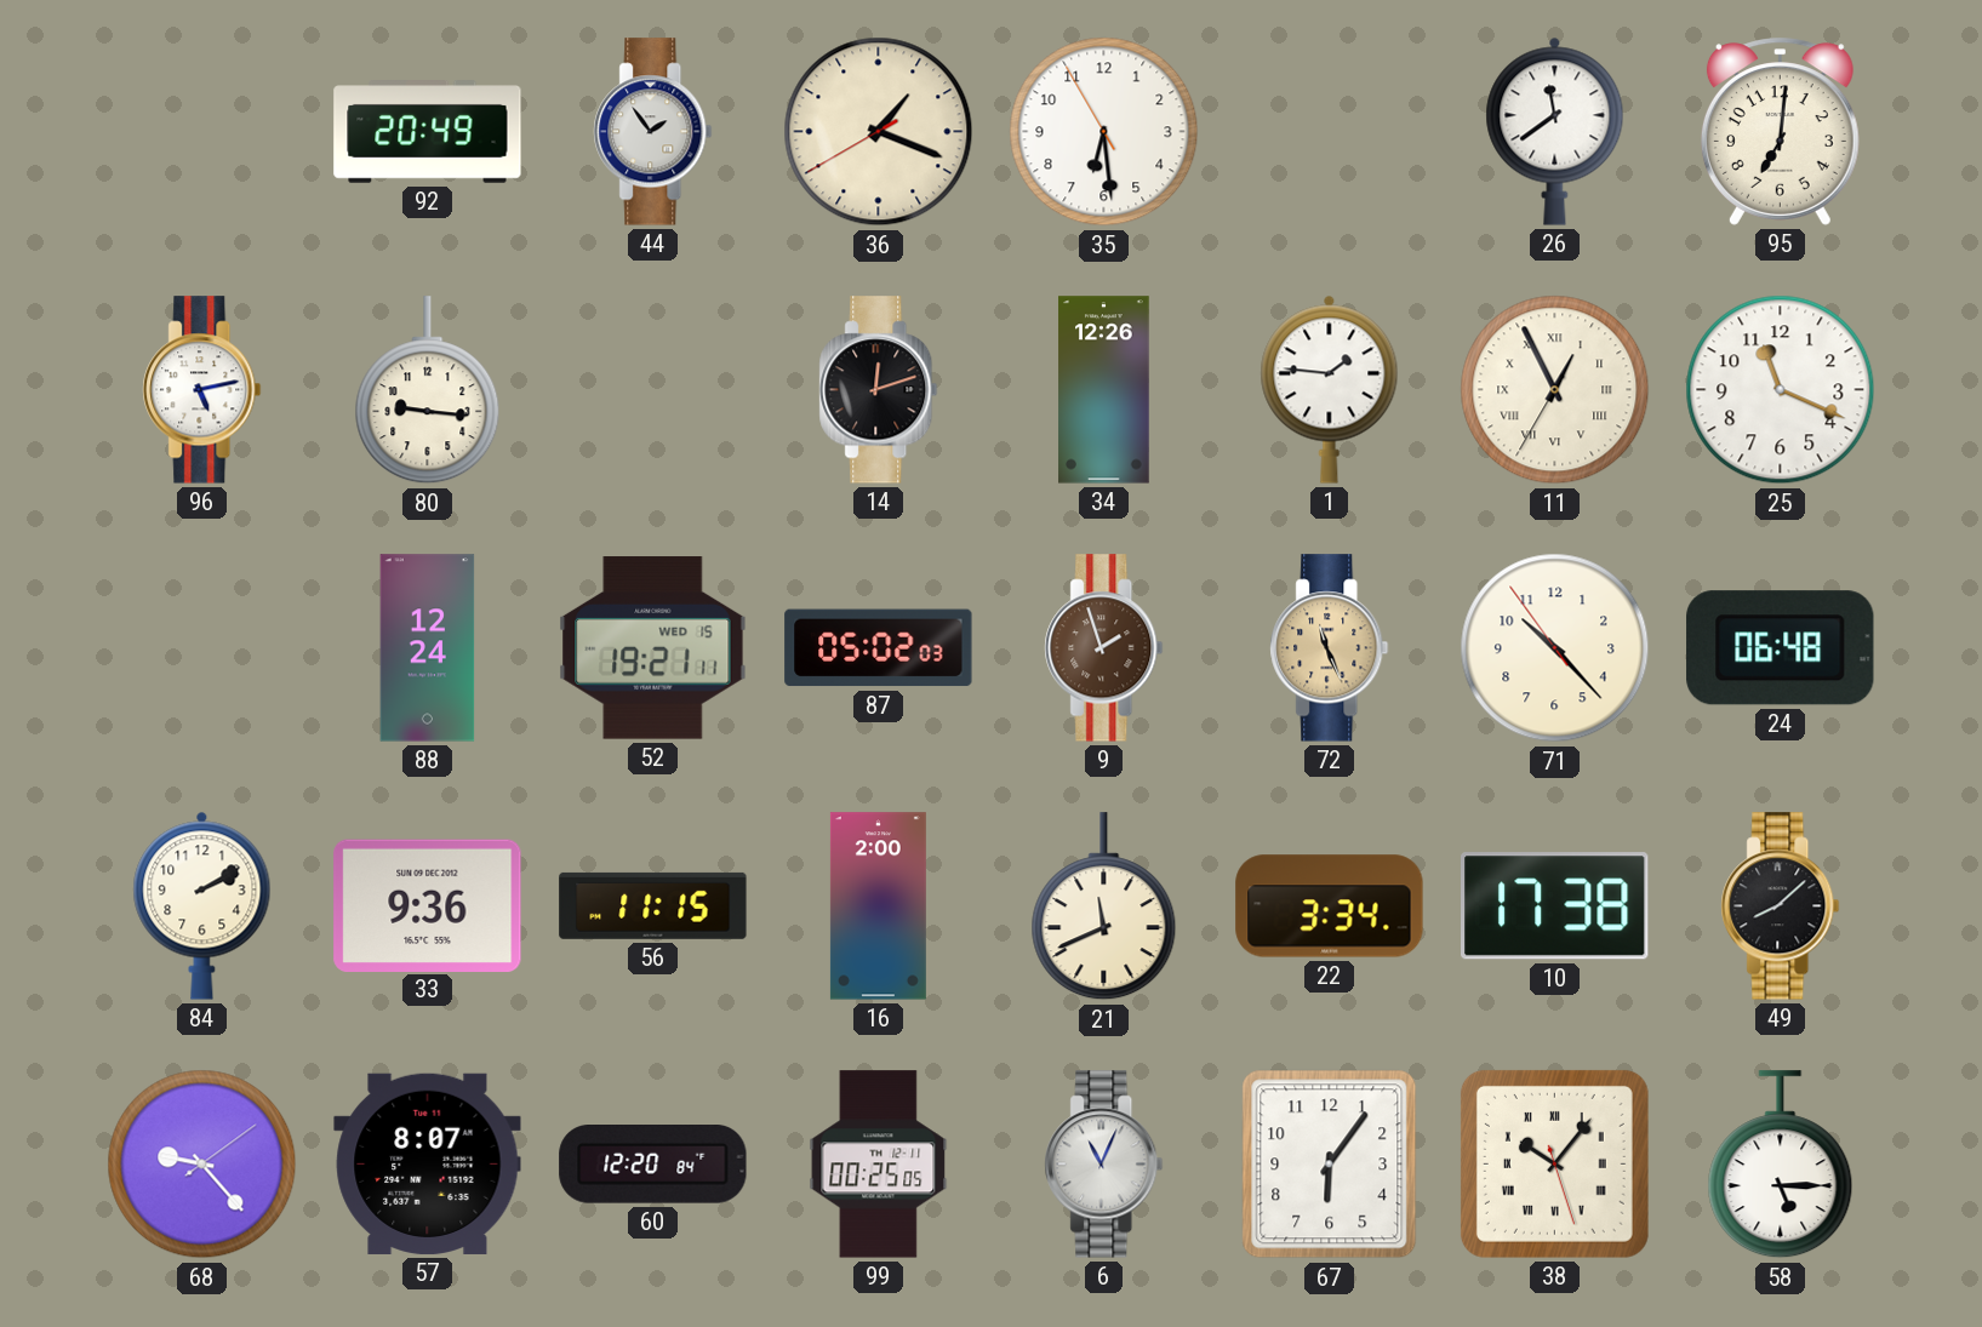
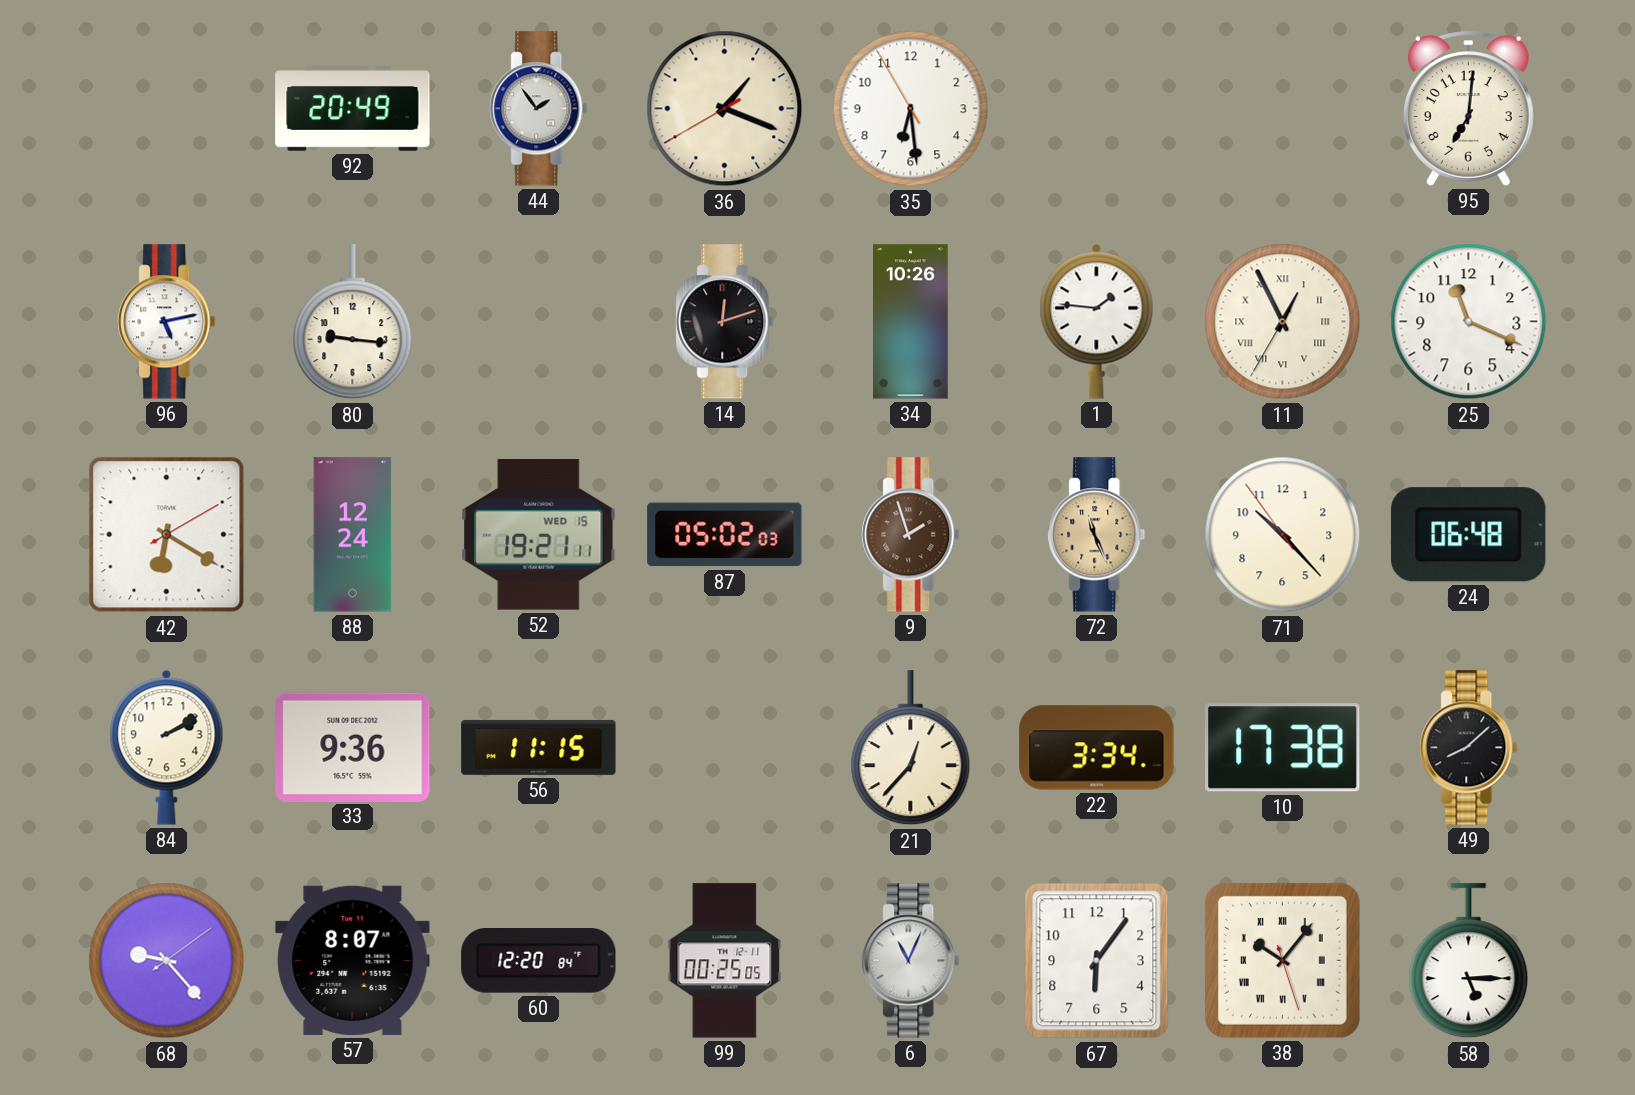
26: 11:39 -> none
34: 12:26 -> 10:26
42: none -> 6:20
16: 2:00 -> none
21: 11:41 -> 12:37
